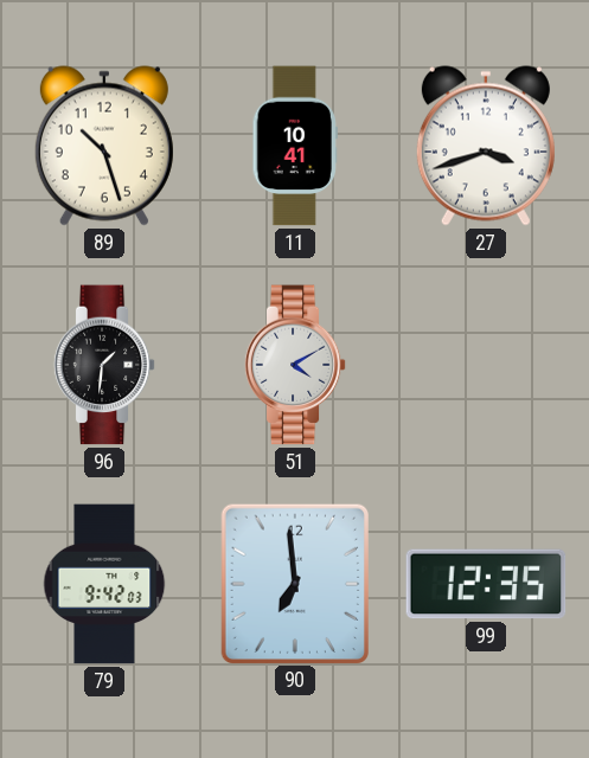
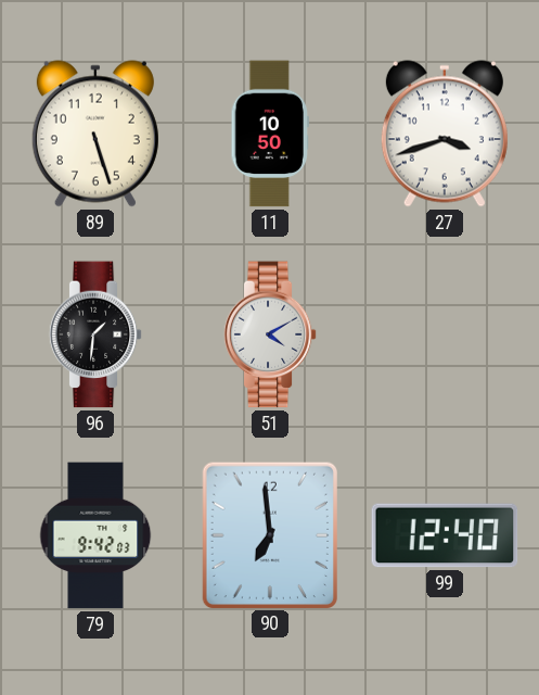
89: 10:27 -> 5:27
11: 10:41 -> 10:50
99: 12:35 -> 12:40
